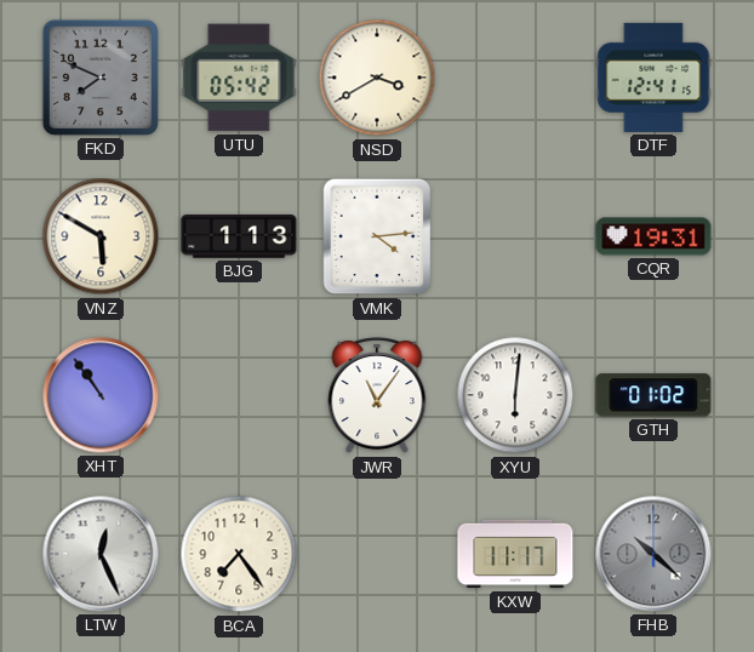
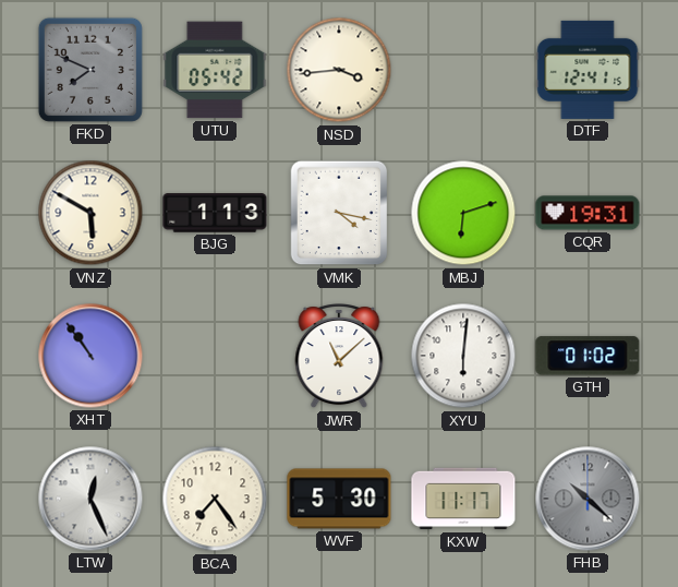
NSD: 3:40 -> 3:44
VMK: 4:14 -> 4:17
MBJ: none -> 6:12
JWR: 11:06 -> 11:08
WVF: none -> 5:30
